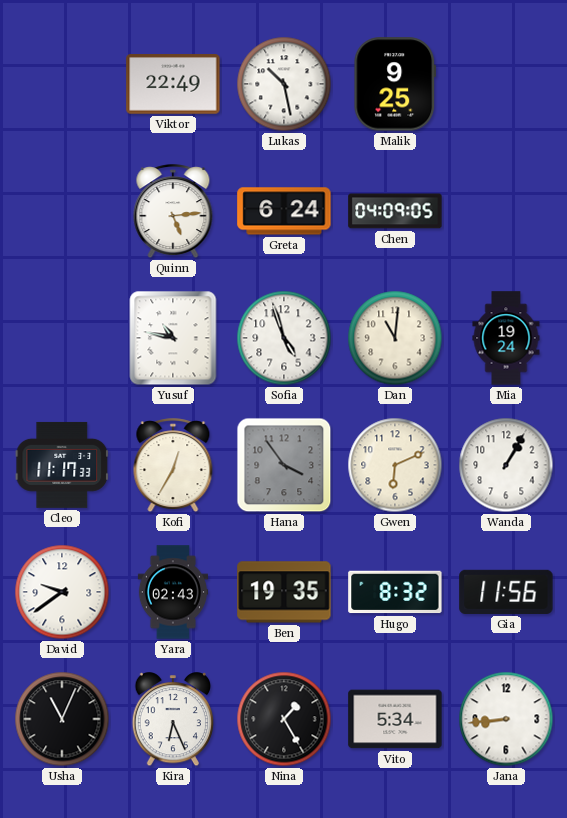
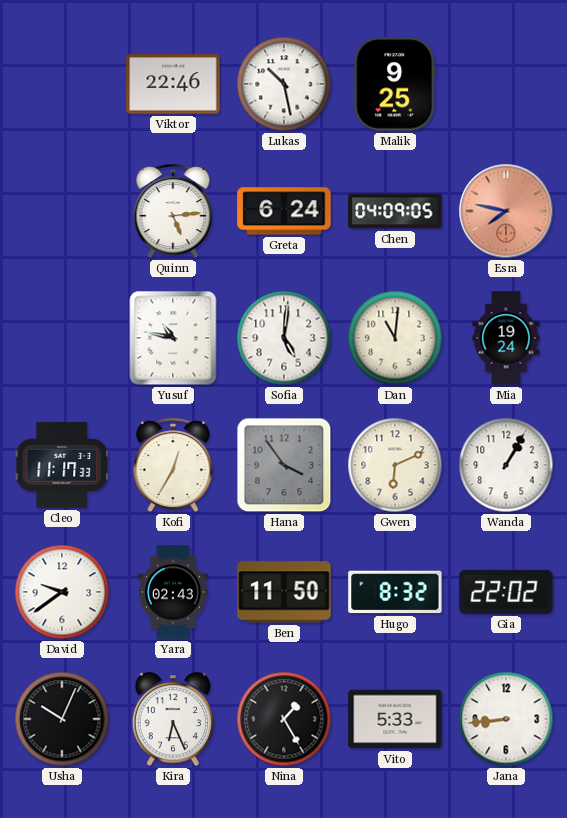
Viktor: 22:49 -> 22:46
Esra: none -> 7:47
Sofia: 4:57 -> 5:01
Ben: 19:35 -> 11:50
Gia: 11:56 -> 22:02
Usha: 11:04 -> 10:04
Vito: 5:34 -> 5:33
